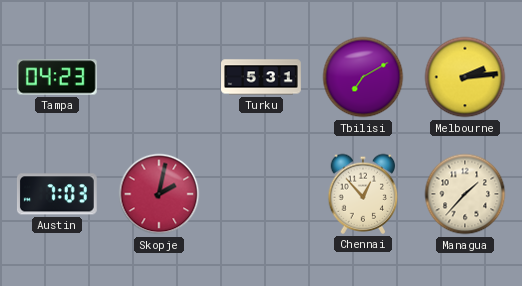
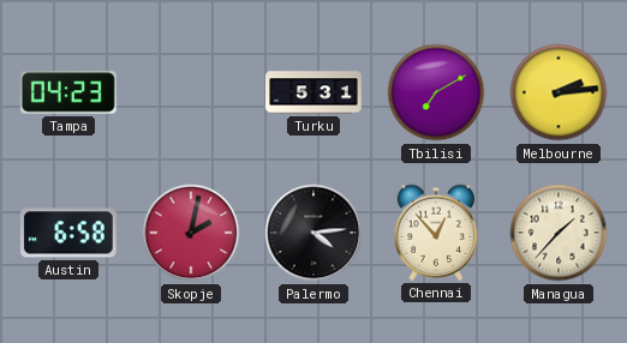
Austin: 7:03 -> 6:58
Palermo: none -> 4:14
